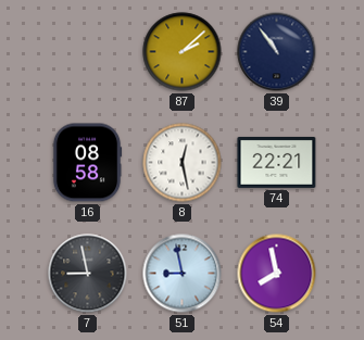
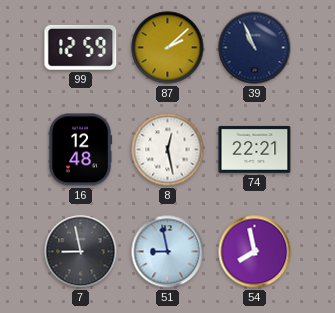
99: none -> 12:59
39: 10:54 -> 10:56
16: 08:58 -> 12:48
